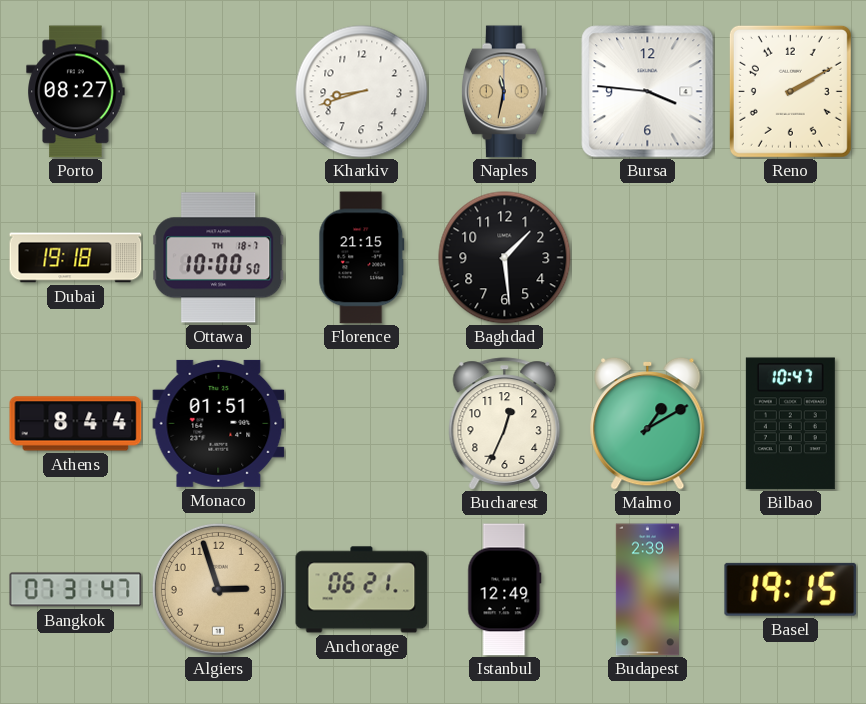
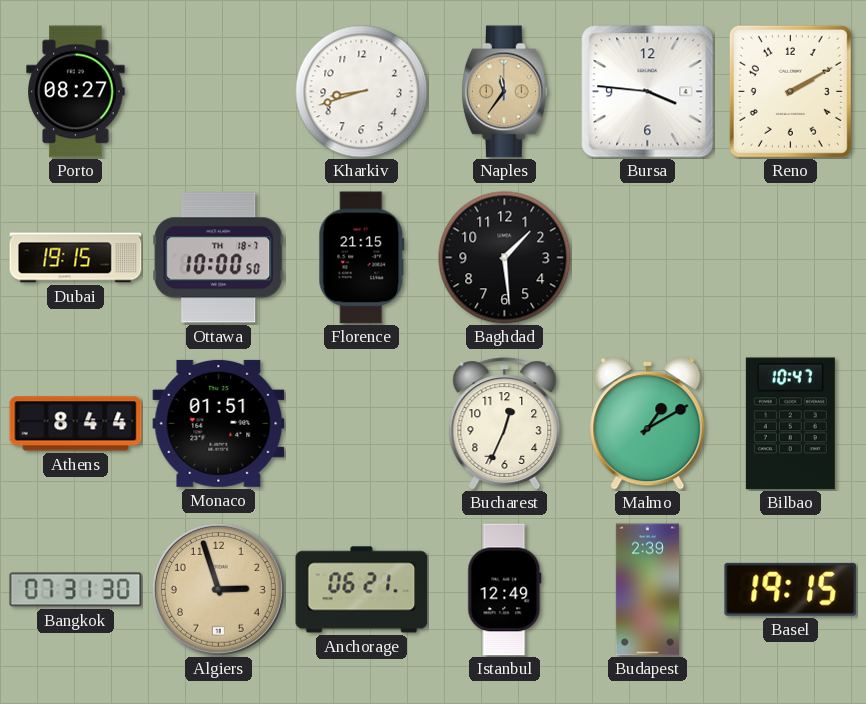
Naples: 11:32 -> 11:36
Dubai: 19:18 -> 19:15
Bangkok: 07:31:47 -> 07:31:30
